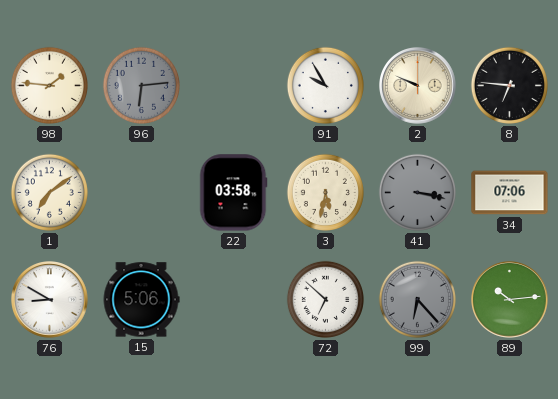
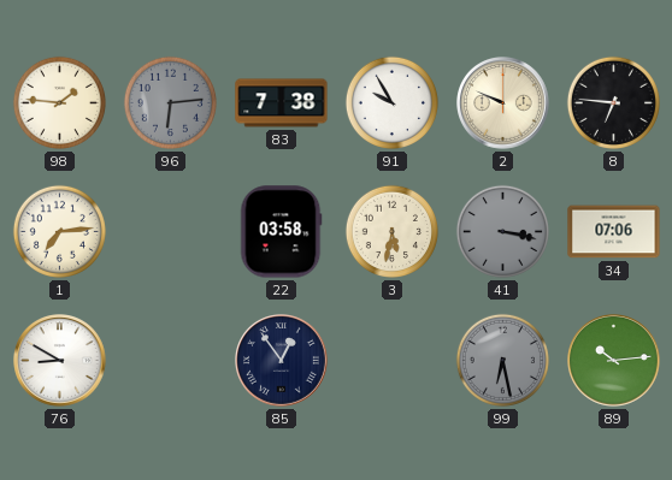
83: none -> 7:38
1: 7:09 -> 7:14
15: 5:06 -> none
85: none -> 12:54
72: 6:52 -> none
99: 6:23 -> 6:28
